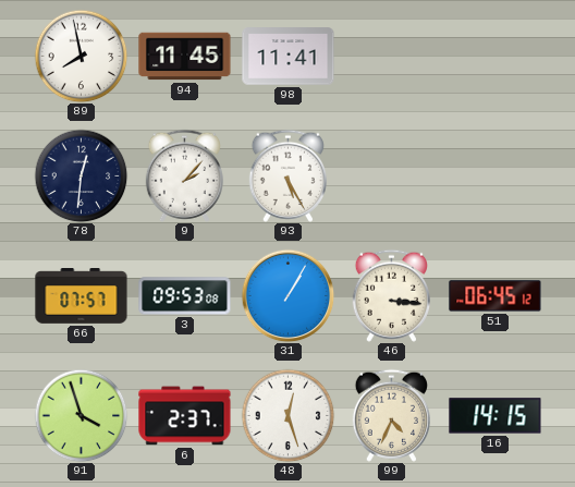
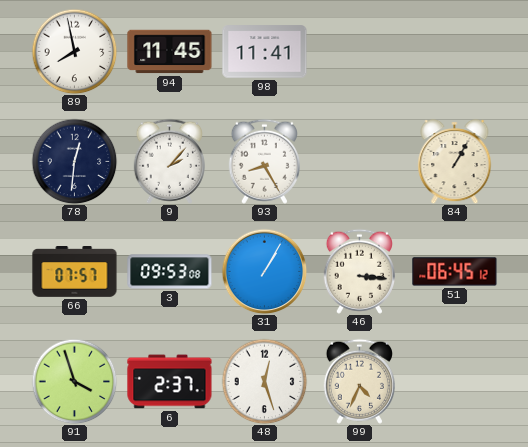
93: 5:25 -> 8:25
84: none -> 1:05
16: 14:15 -> none
